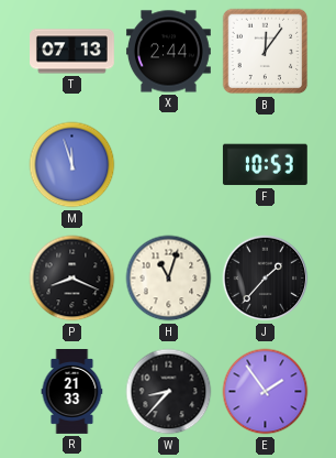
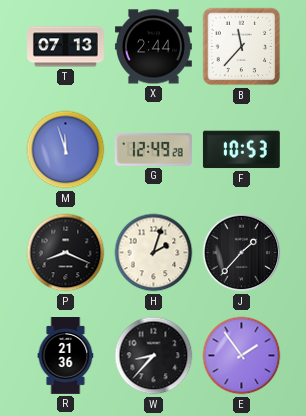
B: 12:06 -> 11:37
G: none -> 12:49
H: 11:03 -> 2:03
R: 21:33 -> 21:36
